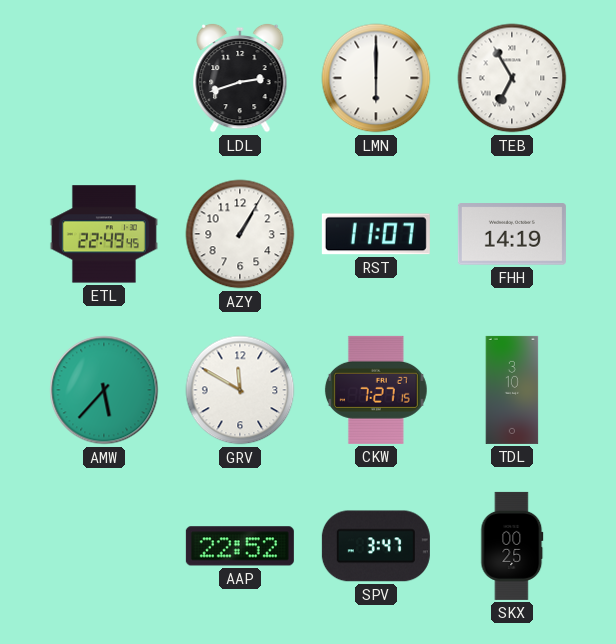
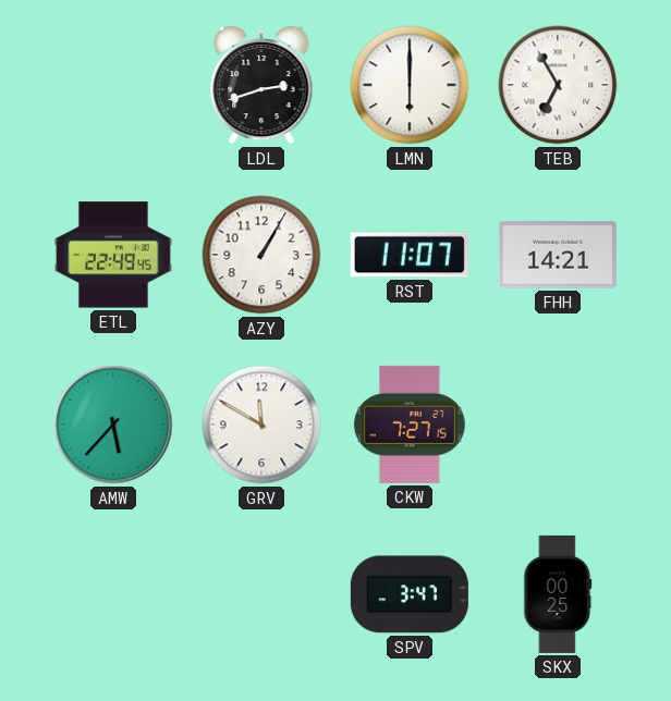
FHH: 14:19 -> 14:21
TDL: 3:10 -> none
AAP: 22:52 -> none
